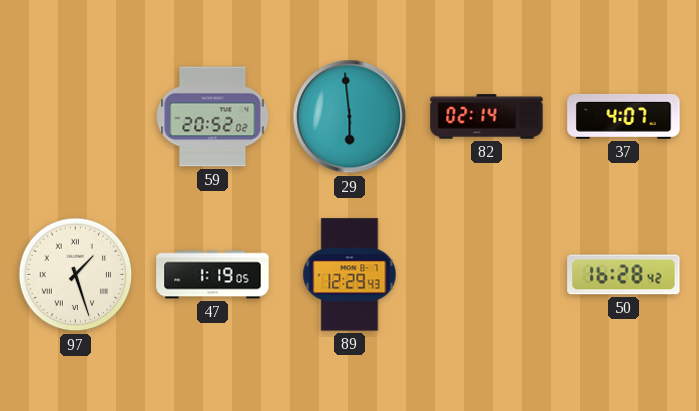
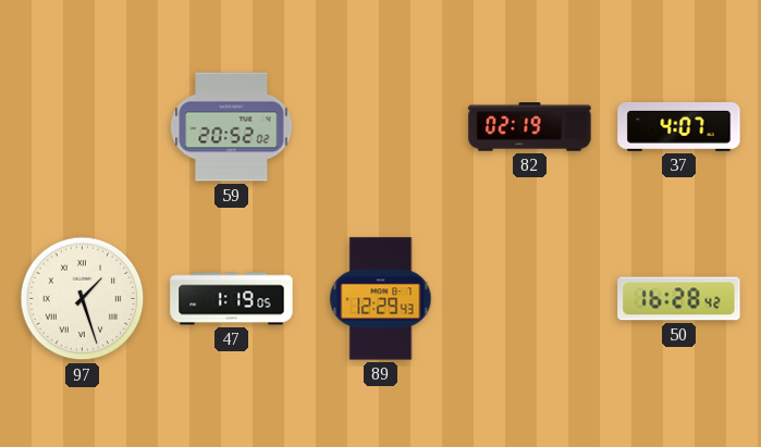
29: 5:59 -> none
82: 02:14 -> 02:19
